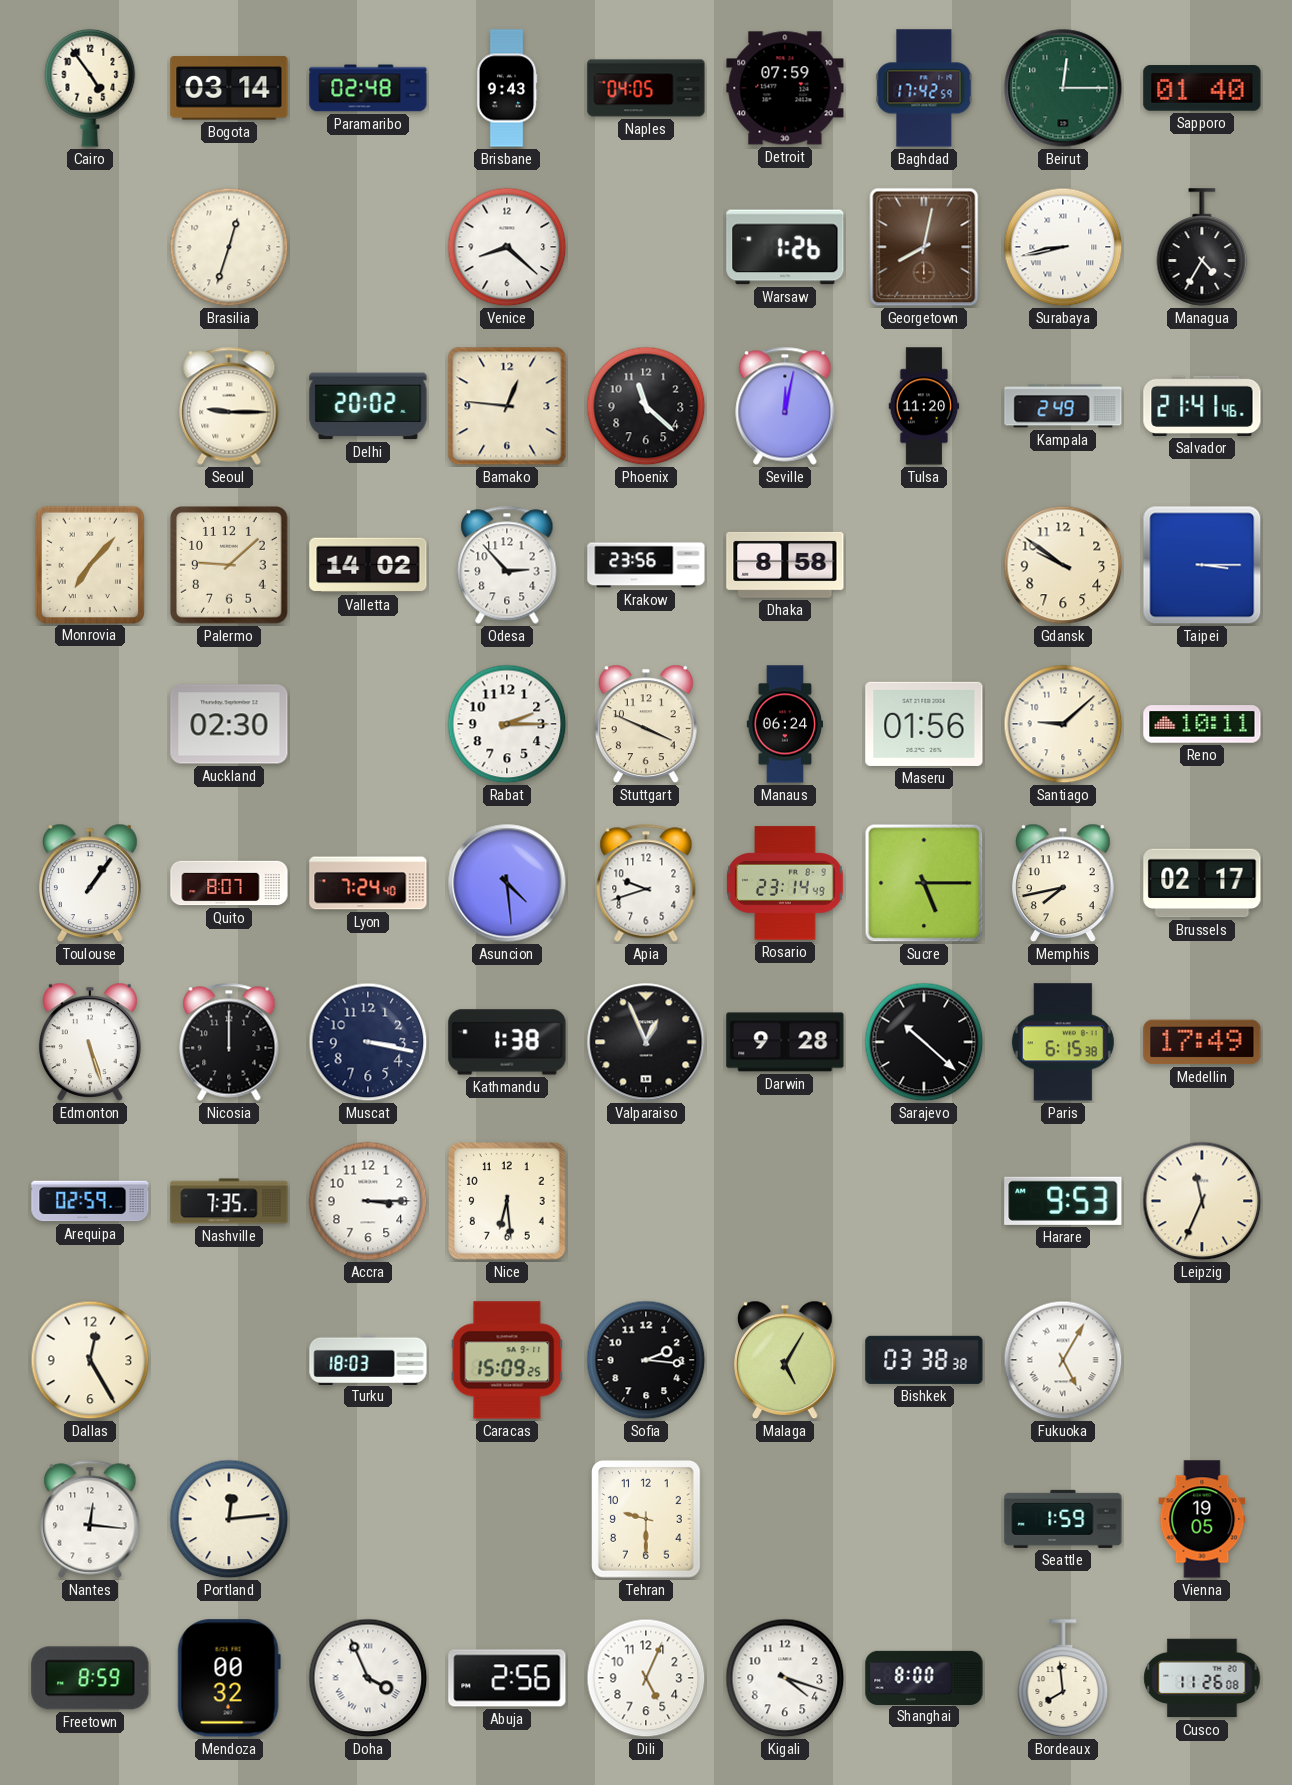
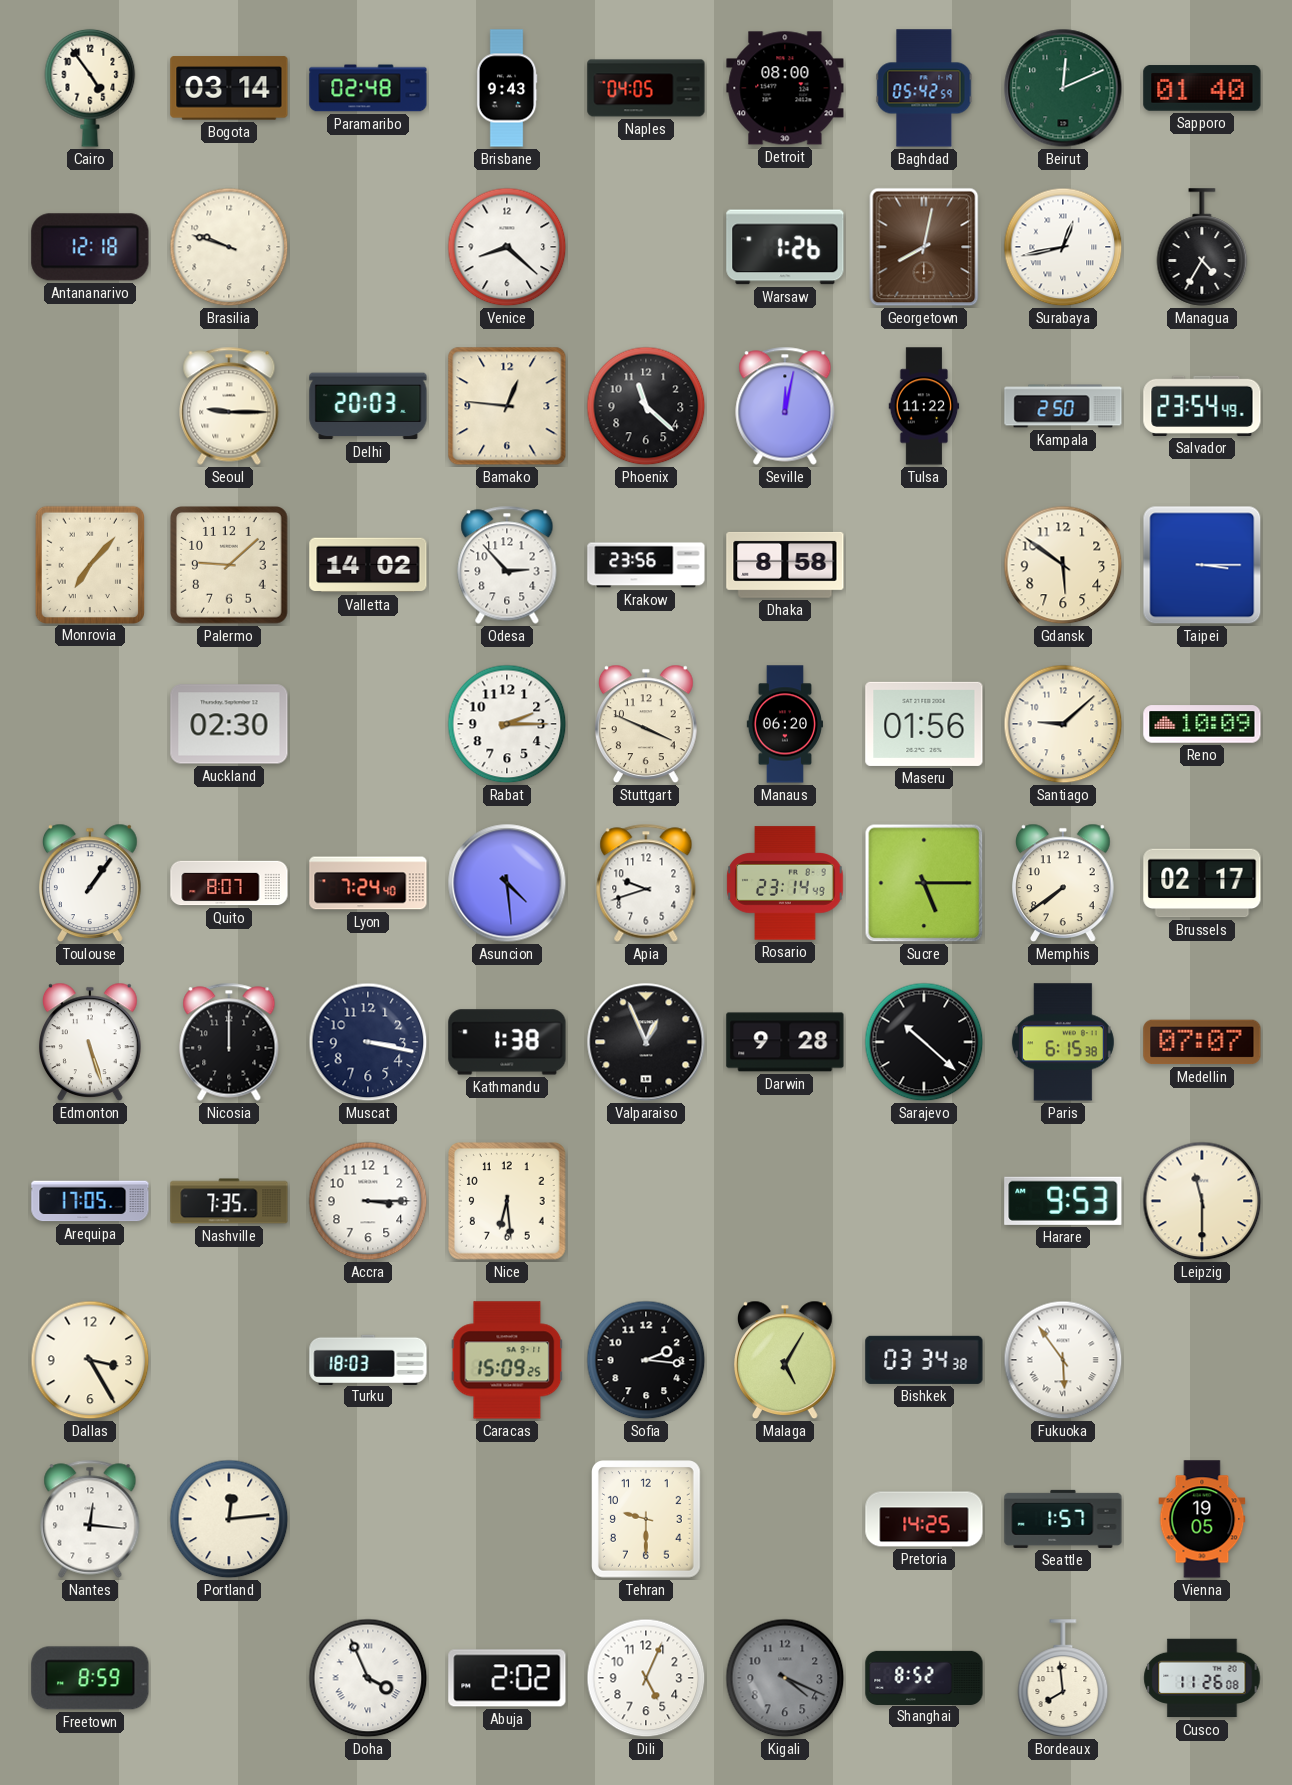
Detroit: 07:59 -> 08:00
Baghdad: 17:42 -> 05:42
Beirut: 12:15 -> 12:11
Antananarivo: none -> 12:18
Brasilia: 12:33 -> 9:48
Surabaya: 8:43 -> 12:43
Delhi: 20:02 -> 20:03
Tulsa: 11:20 -> 11:22
Kampala: 2:49 -> 2:50
Salvador: 21:41 -> 23:54
Gdansk: 9:51 -> 5:51
Manaus: 06:24 -> 06:20
Reno: 10:11 -> 10:09
Memphis: 7:43 -> 7:39
Medellin: 17:49 -> 07:07
Arequipa: 02:59 -> 17:05
Leipzig: 11:34 -> 11:30
Dallas: 12:25 -> 3:25
Bishkek: 03:38 -> 03:34
Fukuoka: 5:05 -> 5:54
Pretoria: none -> 14:25
Seattle: 1:59 -> 1:57
Mendoza: 00:32 -> none
Abuja: 2:56 -> 2:02
Kigali: 4:18 -> 4:19
Kigali dial: white -> grey
Shanghai: 8:00 -> 8:52
